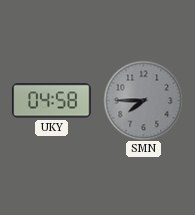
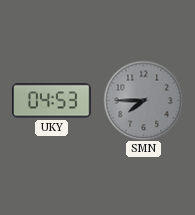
UKY: 04:58 -> 04:53
